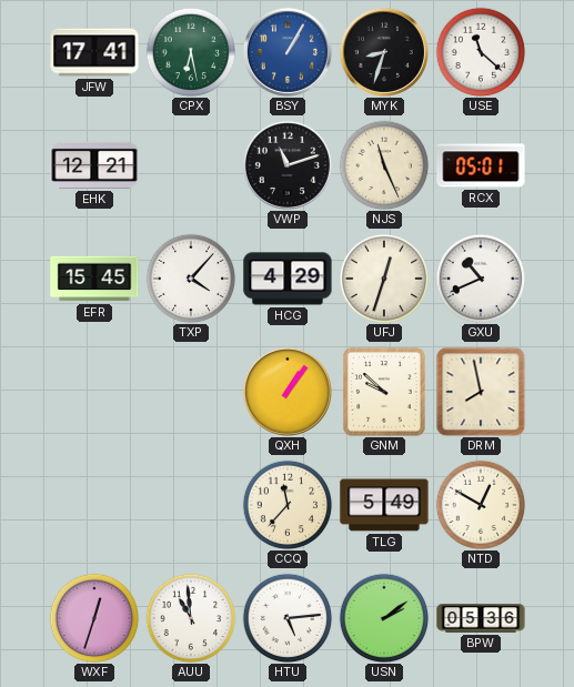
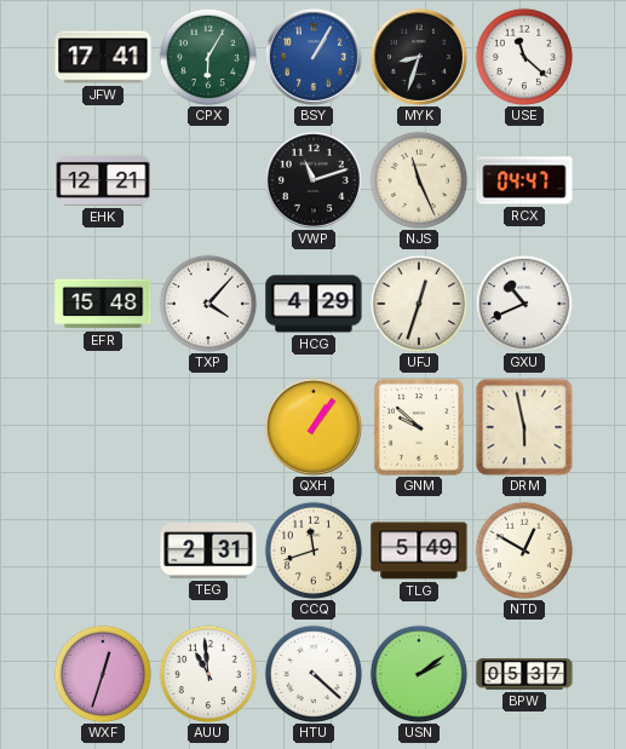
CPX: 6:28 -> 6:05
RCX: 05:01 -> 04:47
EFR: 15:45 -> 15:48
DRM: 7:58 -> 5:58
TEG: none -> 2:31
CCQ: 11:37 -> 11:42
HTU: 5:14 -> 4:22
BPW: 05:36 -> 05:37
